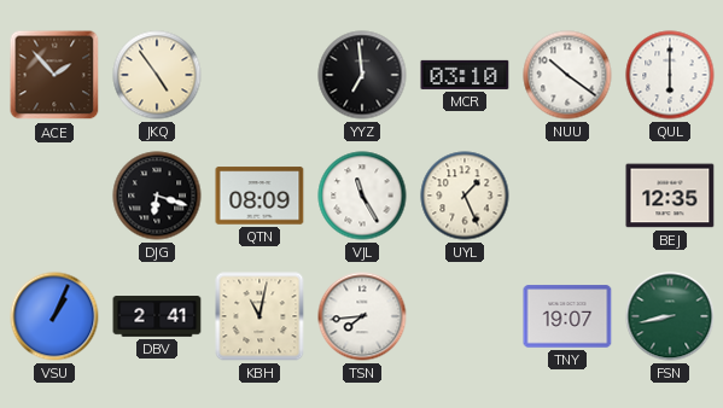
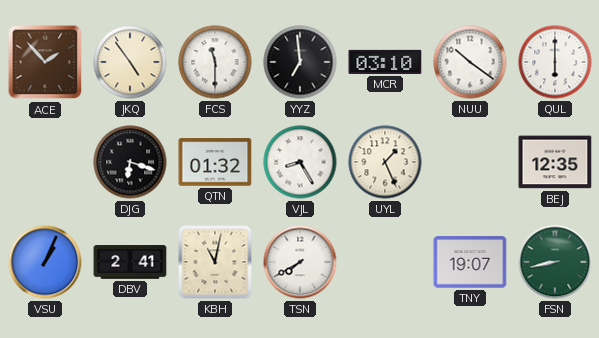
FCS: none -> 11:30
QTN: 08:09 -> 01:32
VJL: 11:25 -> 8:25
TSN: 7:44 -> 7:40
